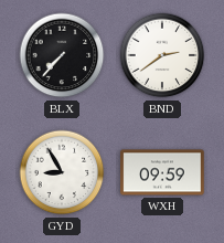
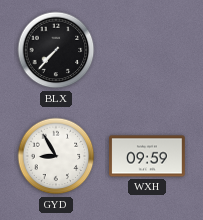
BND: 2:39 -> none
